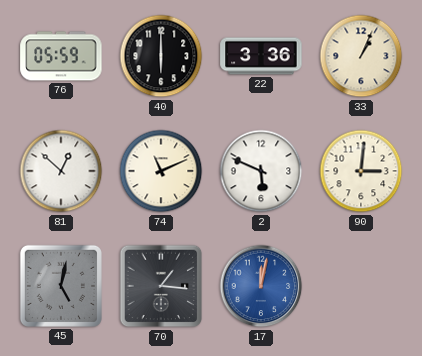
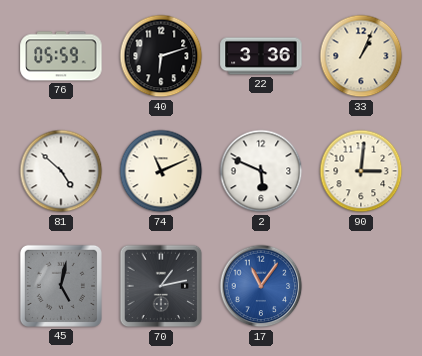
40: 6:00 -> 6:12
81: 12:52 -> 4:52
70: 1:16 -> 1:13
17: 12:02 -> 11:06
